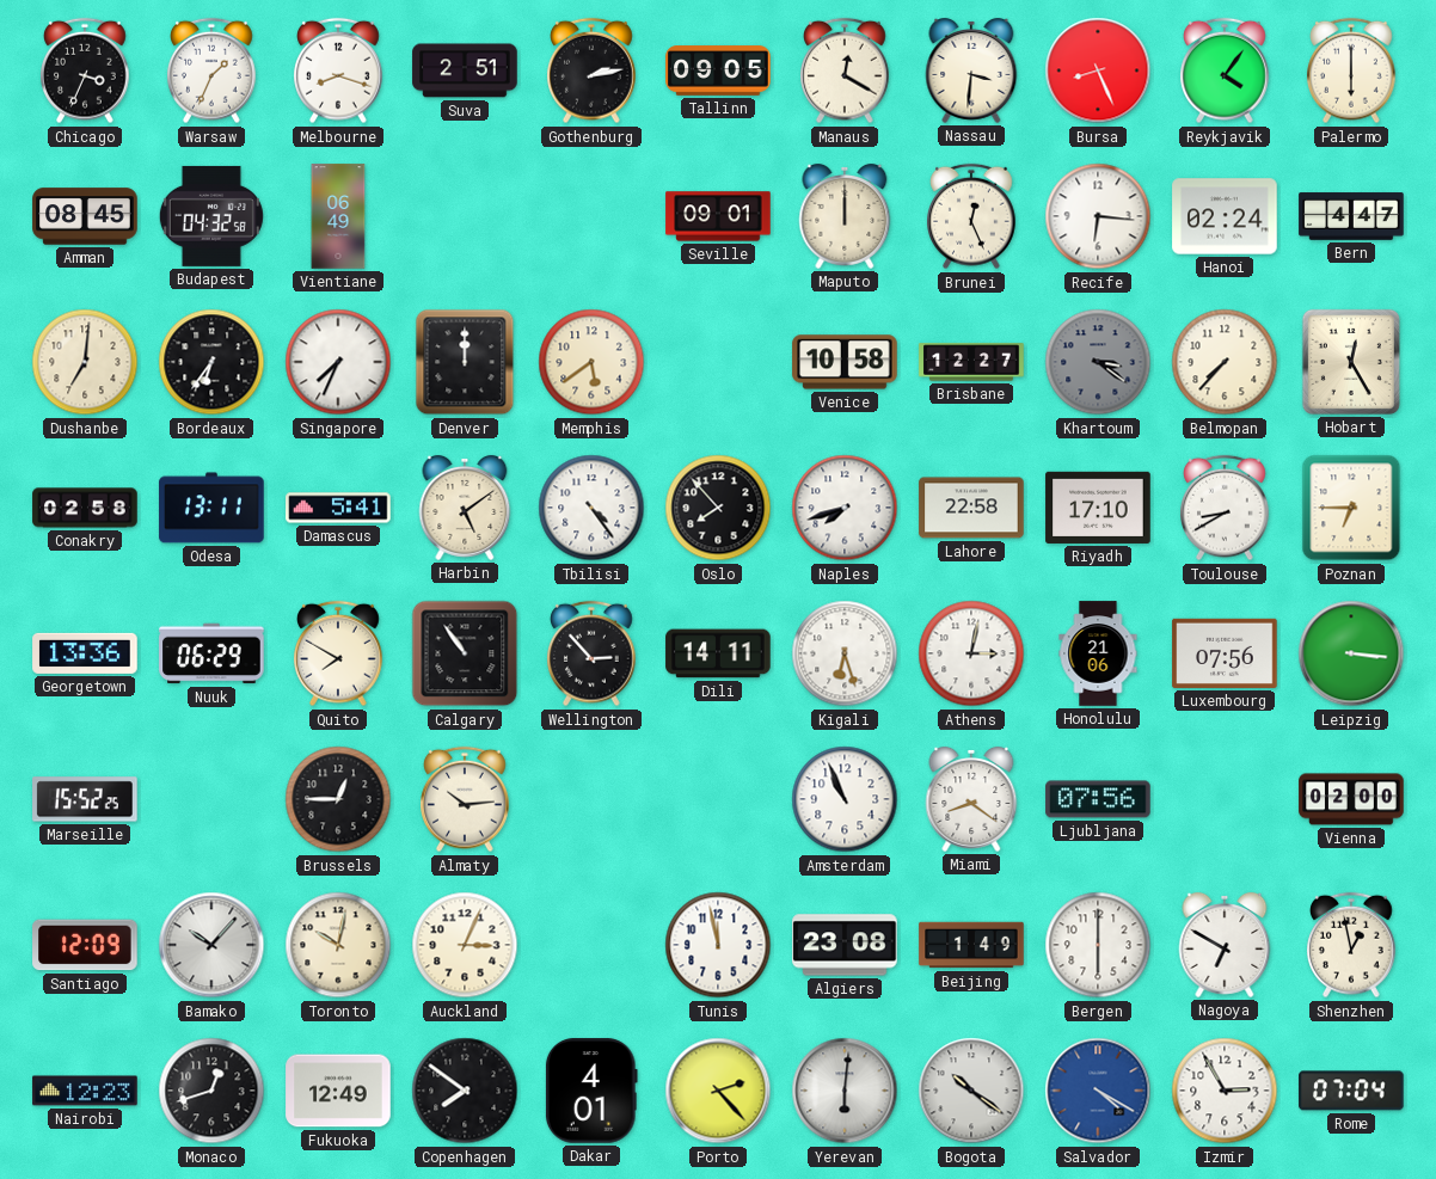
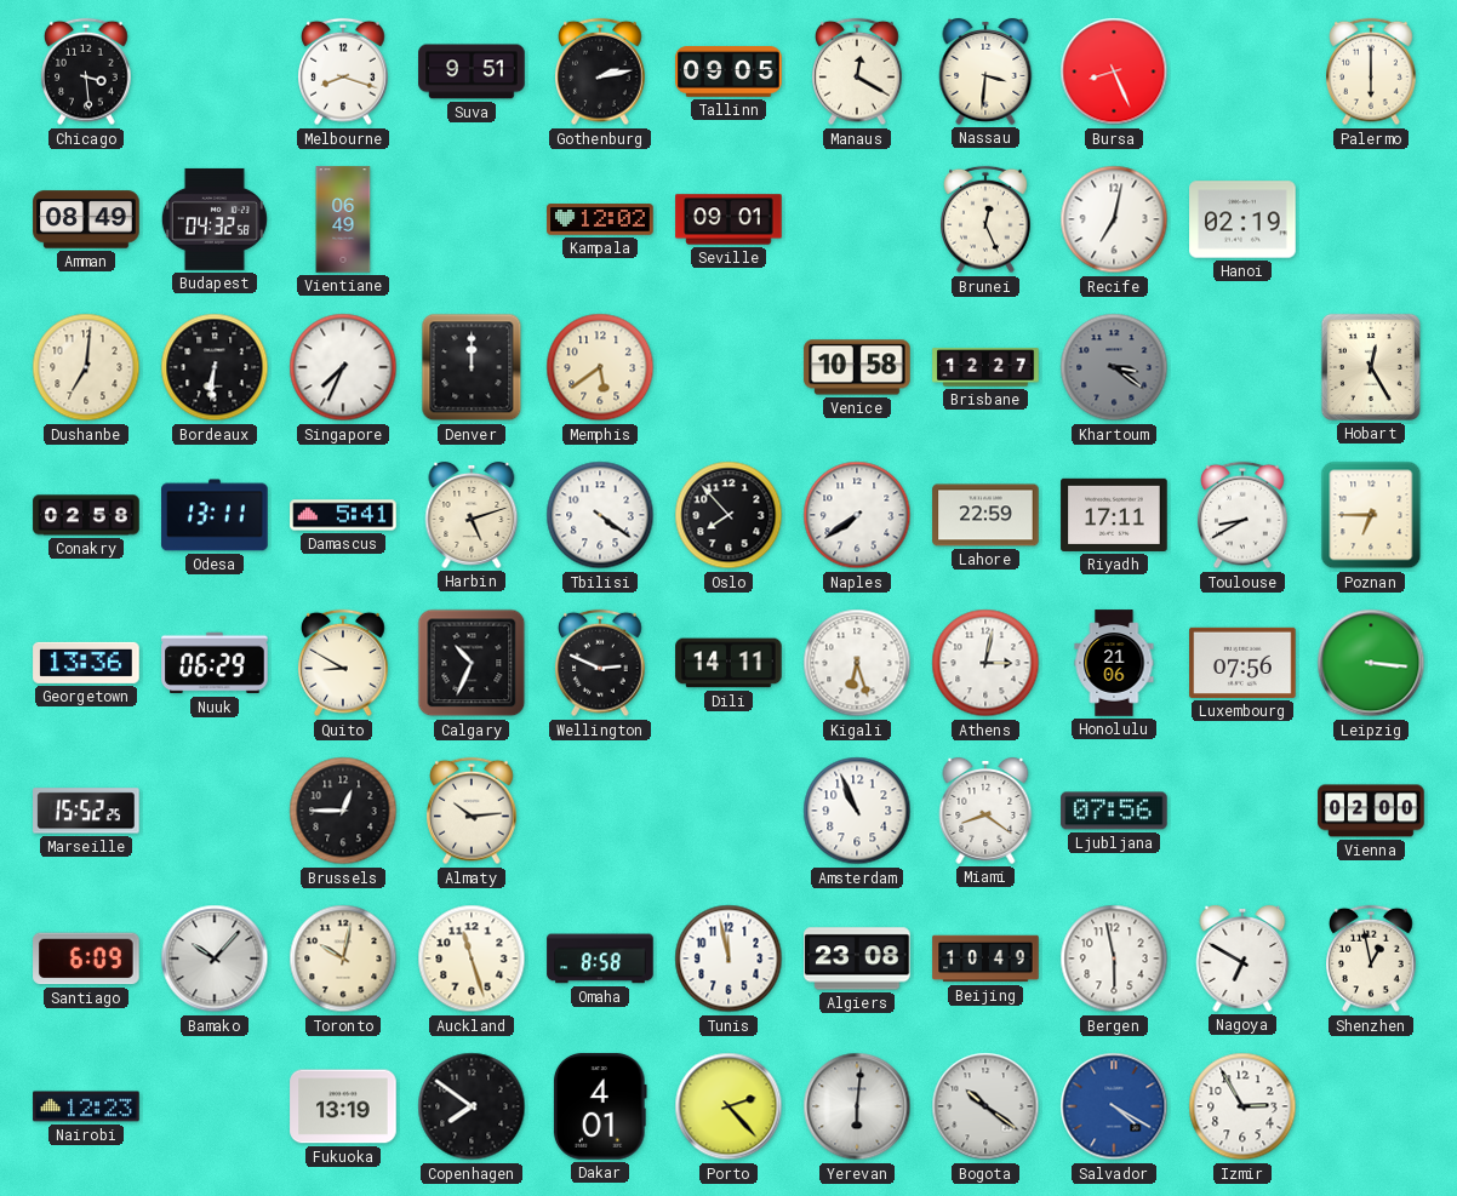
Chicago: 3:34 -> 3:29
Warsaw: 1:34 -> none
Suva: 2:51 -> 9:51
Reykjavik: 4:06 -> none
Amman: 08:45 -> 08:49
Kampala: none -> 12:02
Maputo: 12:00 -> none
Recife: 6:16 -> 7:02
Hanoi: 02:24 -> 02:19
Bern: 4:47 -> none
Bordeaux: 6:36 -> 6:31
Belmopan: 7:37 -> none
Harbin: 5:09 -> 5:12
Tbilisi: 4:24 -> 4:21
Naples: 7:42 -> 7:39
Lahore: 22:58 -> 22:59
Riyadh: 17:10 -> 17:11
Quito: 7:50 -> 8:50
Calgary: 10:54 -> 10:34
Wellington: 2:53 -> 2:49
Santiago: 12:09 -> 6:09
Auckland: 3:04 -> 11:27
Omaha: none -> 8:58
Beijing: 1:49 -> 10:49
Bergen: 6:00 -> 5:58
Monaco: 12:42 -> none
Fukuoka: 12:49 -> 13:19
Rome: 07:04 -> none
